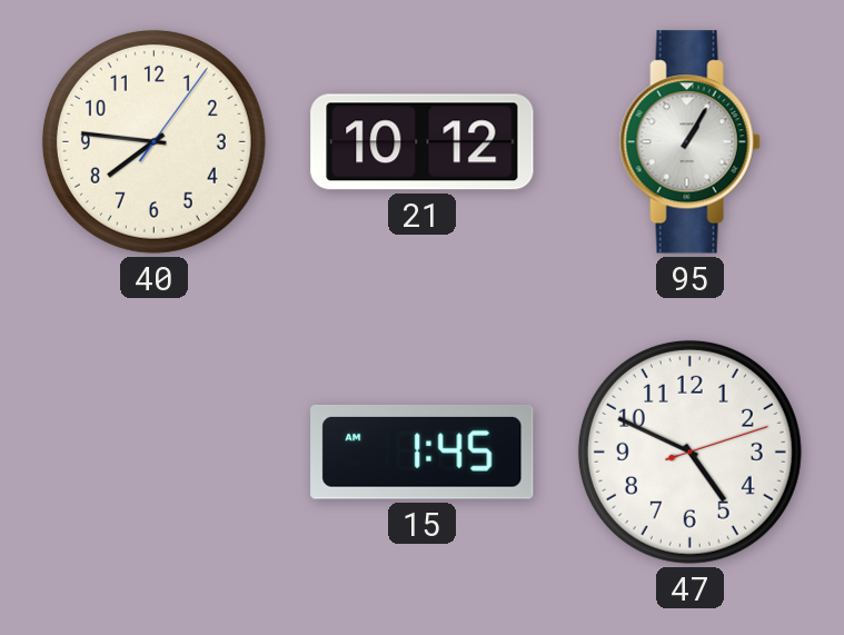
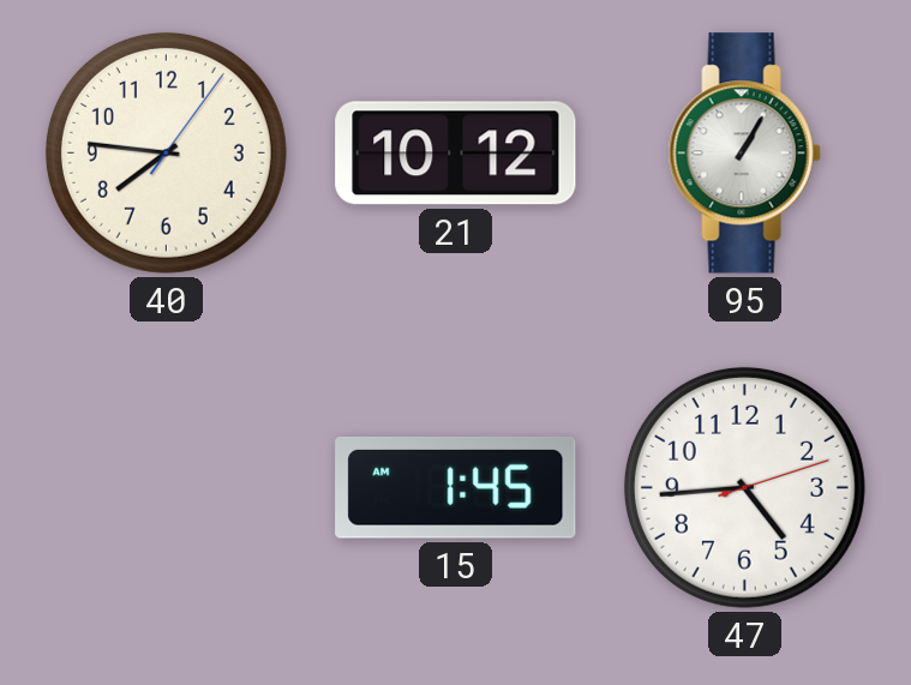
47: 4:49 -> 4:44
